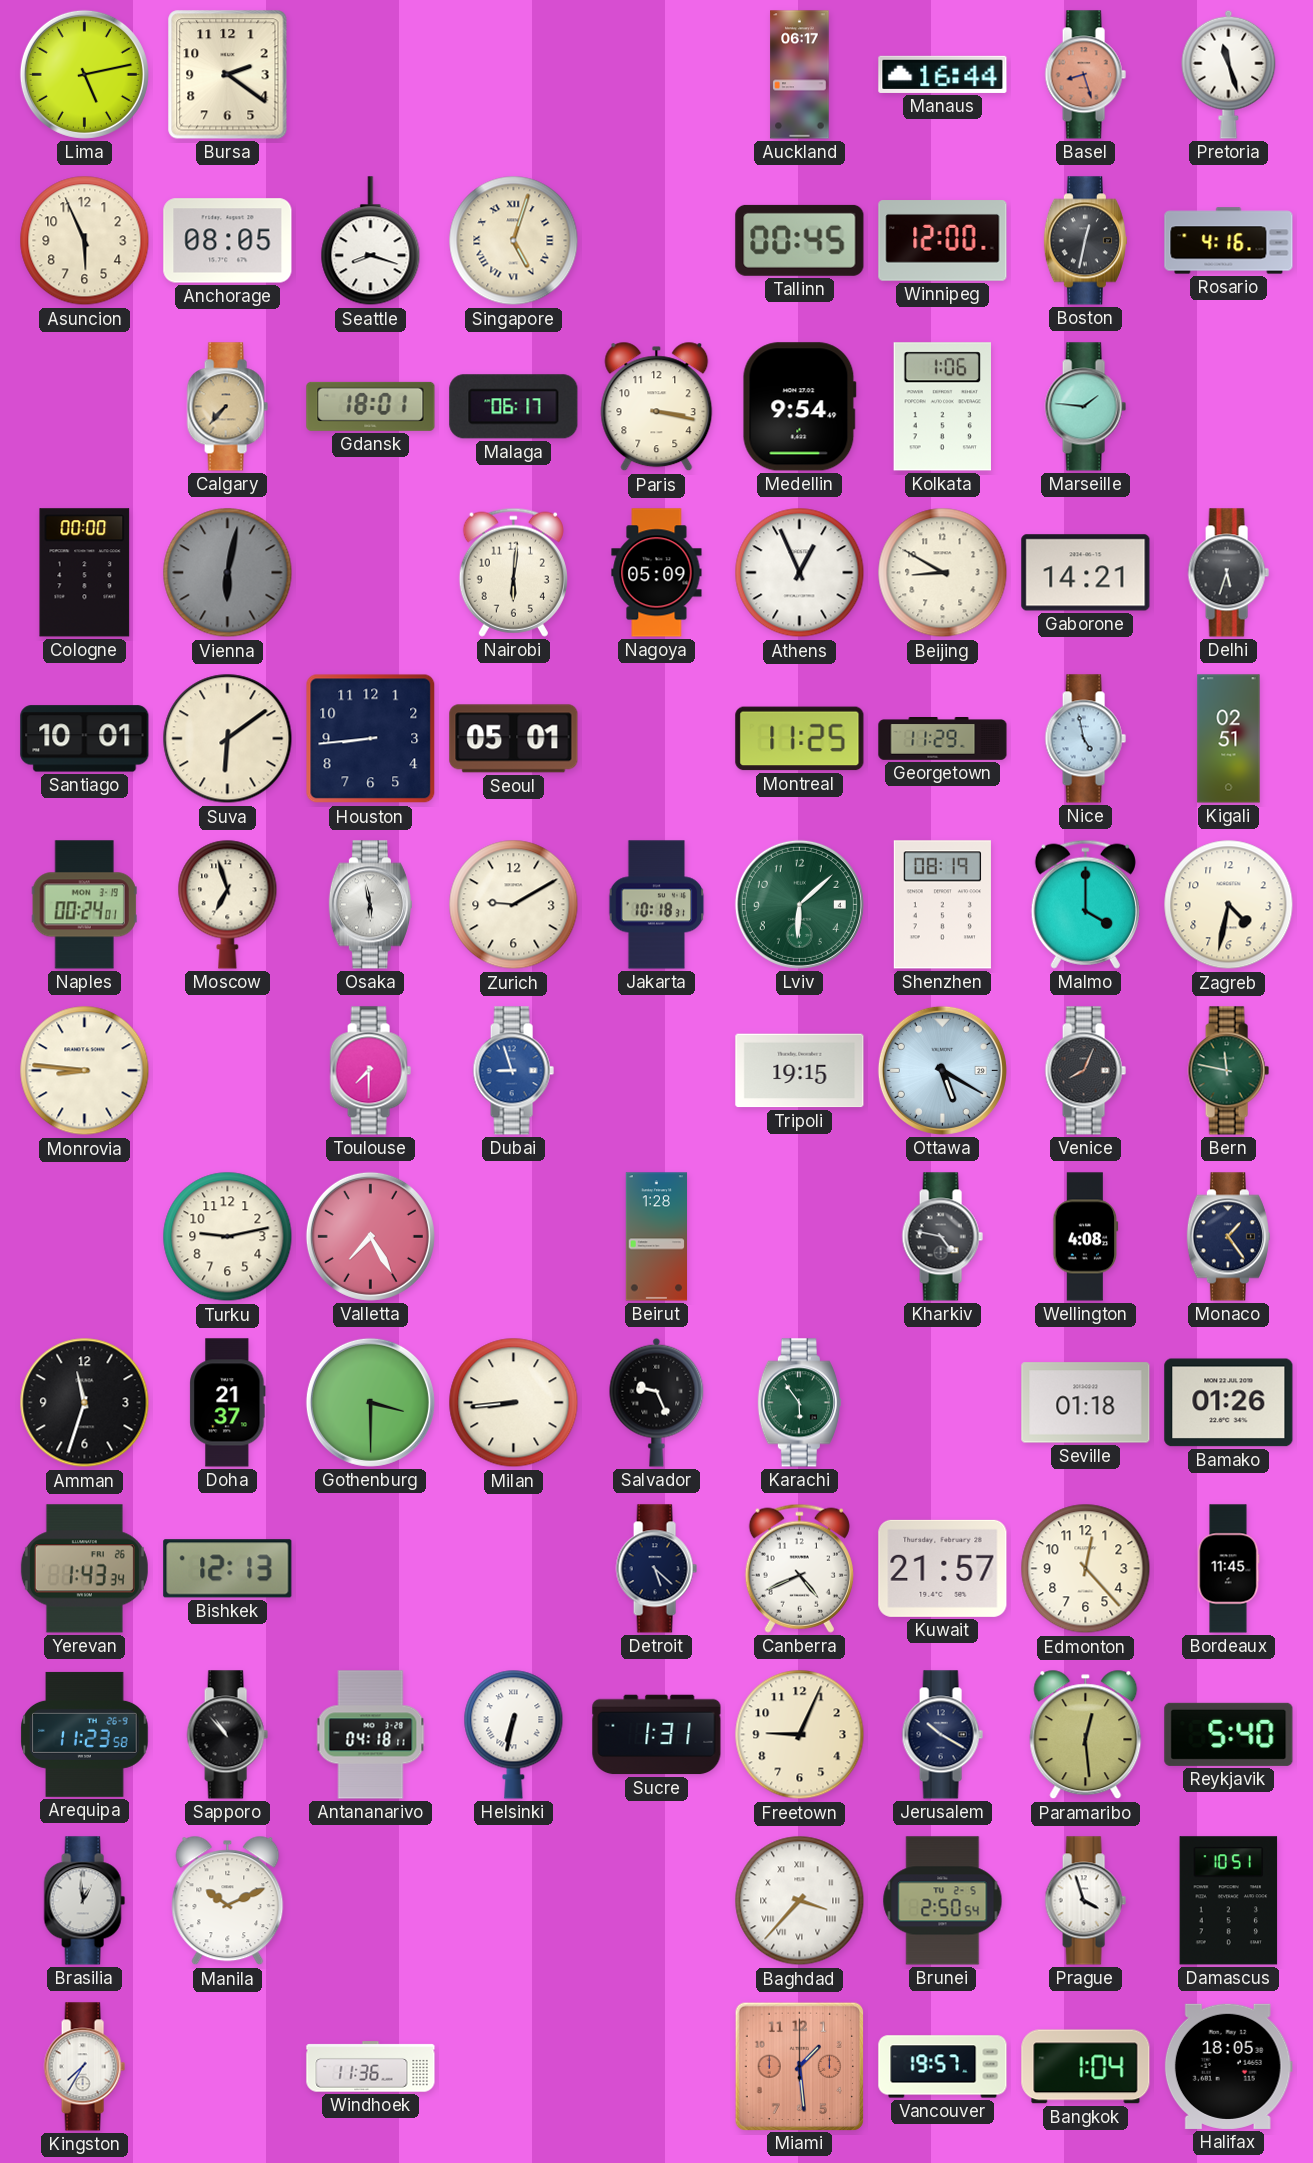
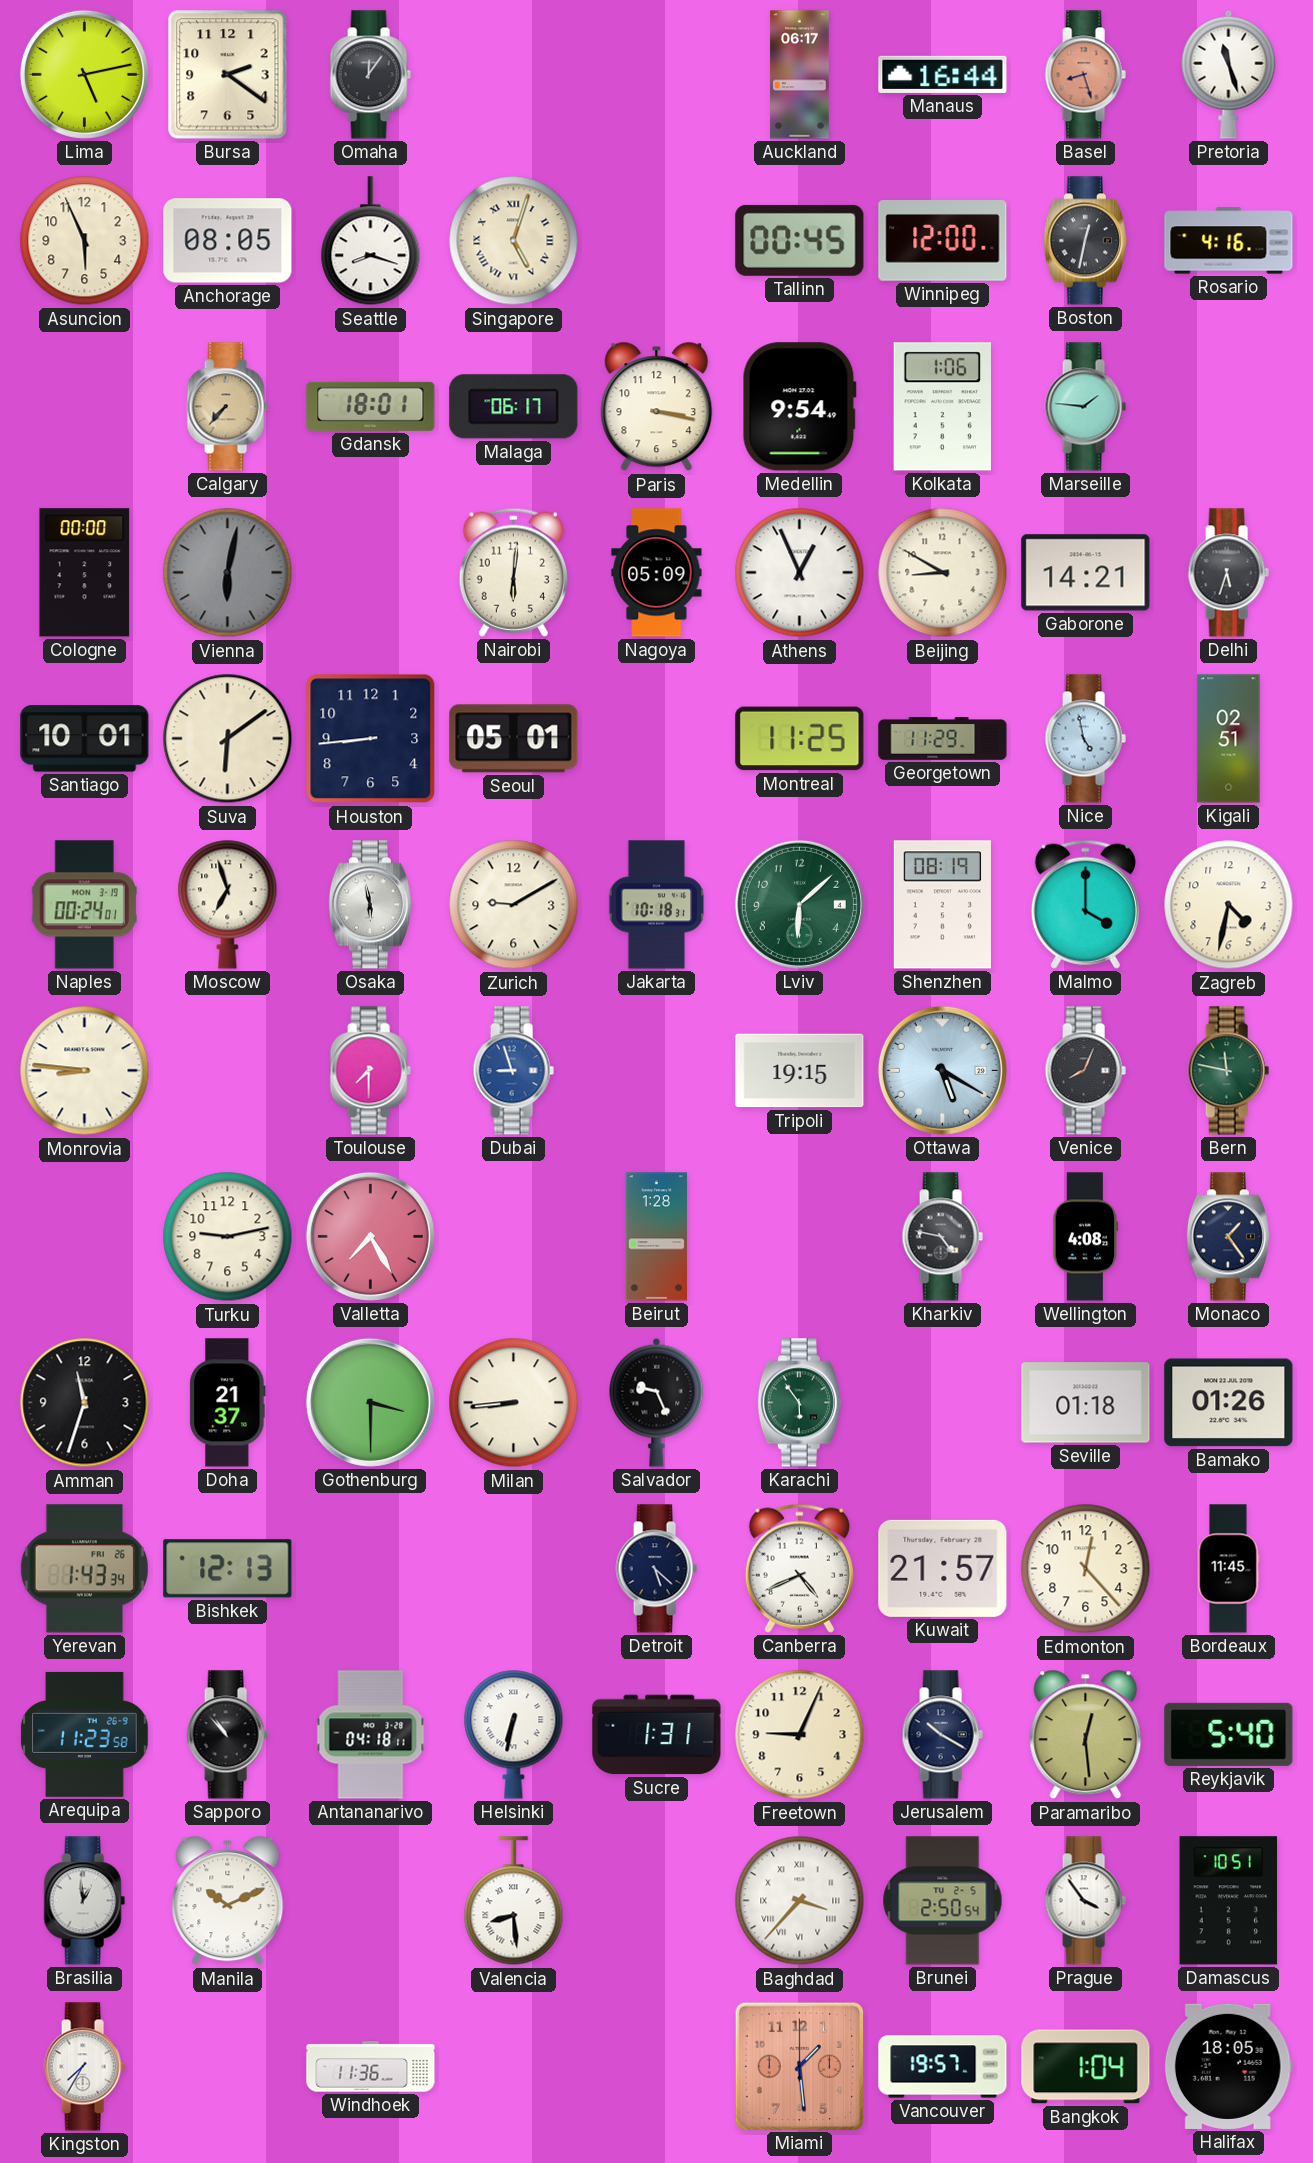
Omaha: none -> 12:06
Valencia: none -> 8:29
Prague: 3:57 -> 3:54
